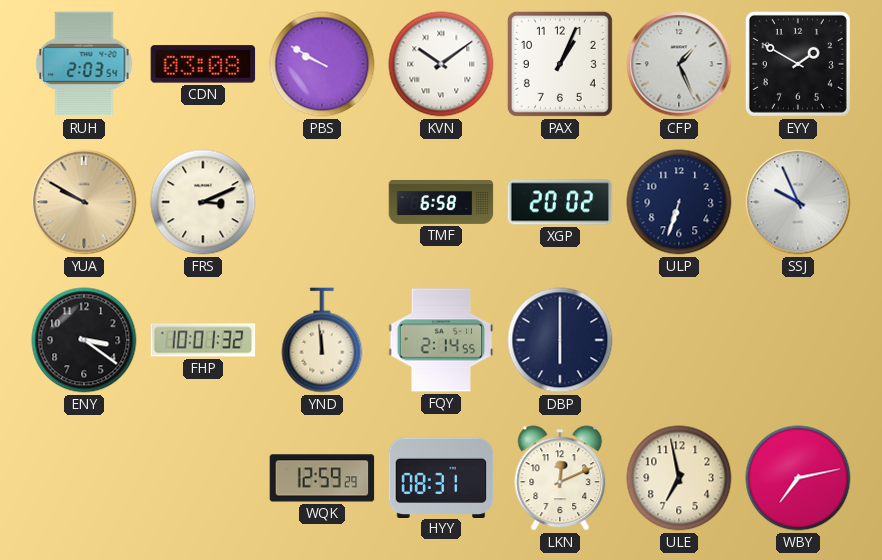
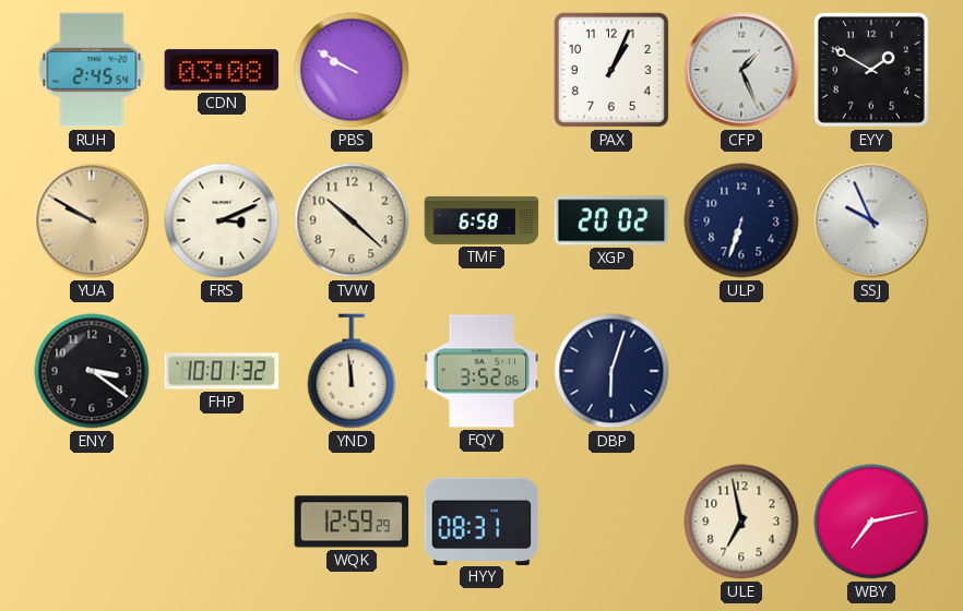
RUH: 2:03 -> 2:45
KVN: 10:09 -> none
TVW: none -> 10:22
FQY: 2:14 -> 3:52
DBP: 6:00 -> 6:03
LKN: 12:11 -> none
